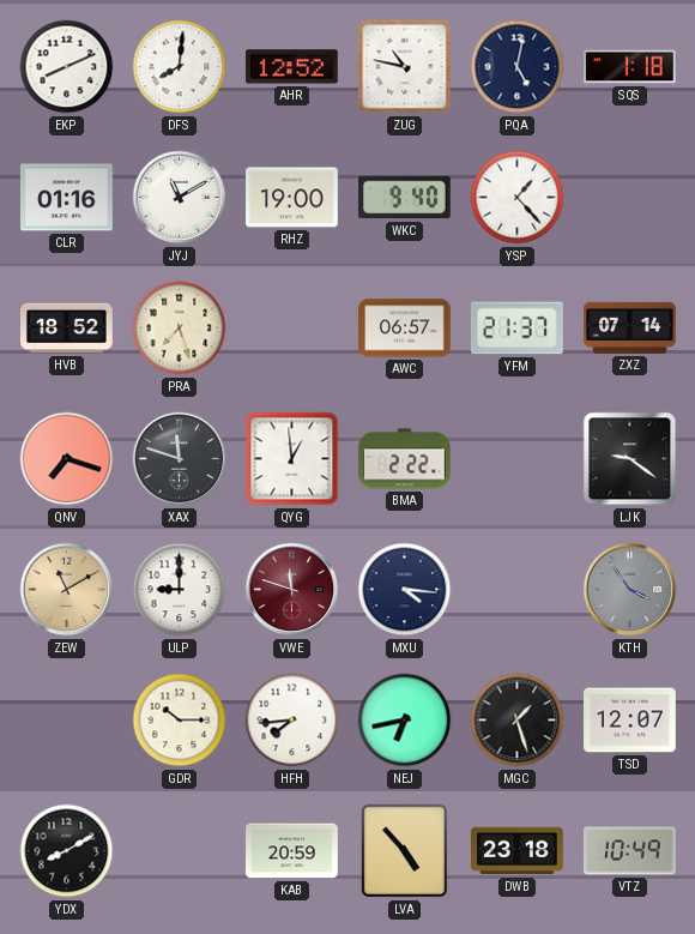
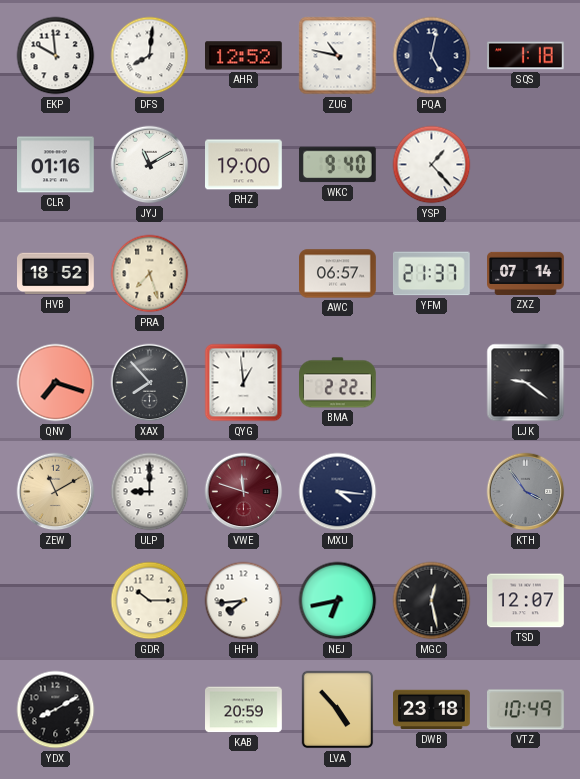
EKP: 8:11 -> 9:59
XAX: 11:48 -> 7:53
MGC: 1:27 -> 12:28
